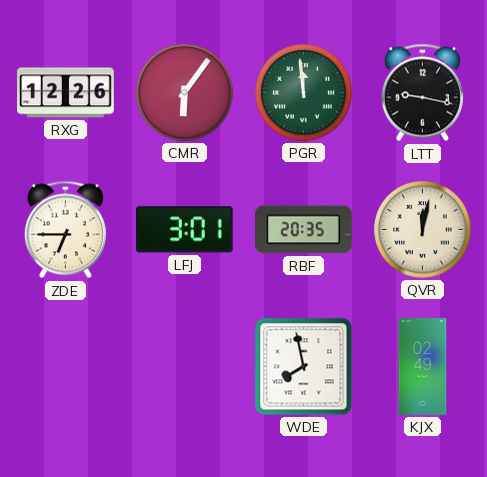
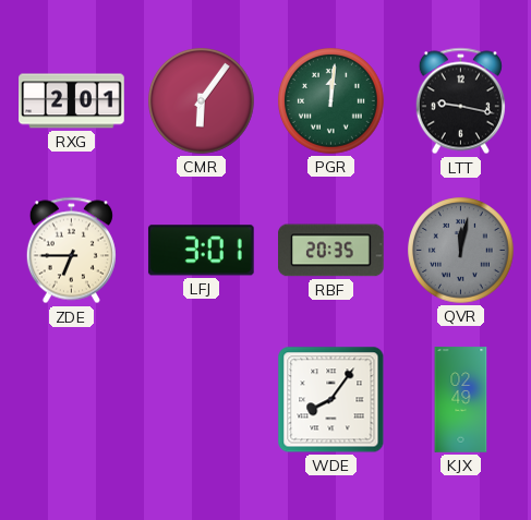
RXG: 12:26 -> 2:01
PGR: 11:59 -> 12:01
QVR dial: cream -> grey
WDE: 7:58 -> 8:06
